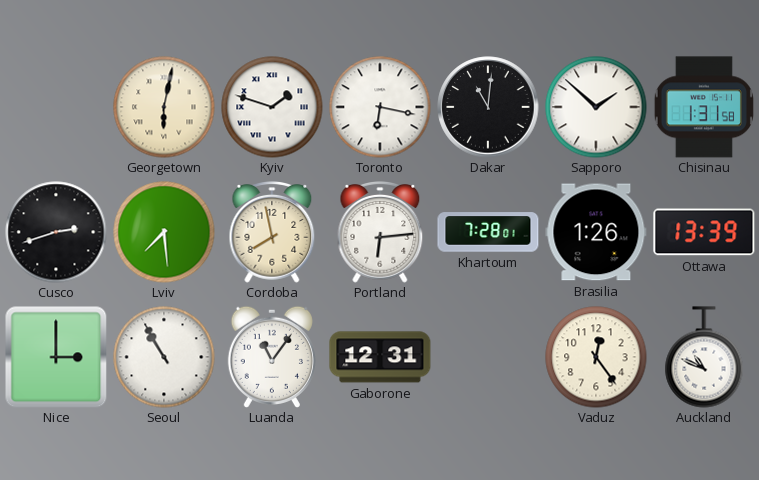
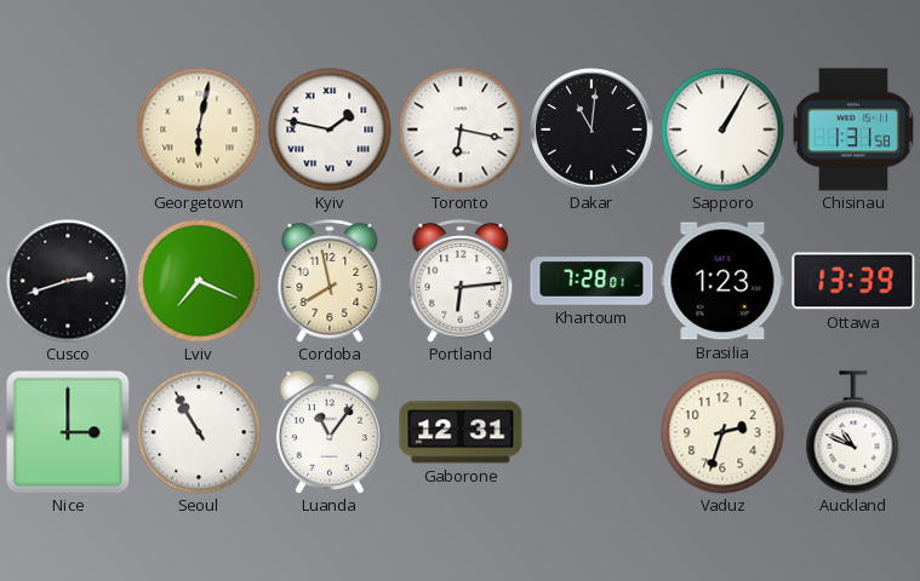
Kyiv: 1:48 -> 1:47
Sapporo: 1:52 -> 1:05
Lviv: 7:29 -> 7:19
Brasilia: 1:26 -> 1:23
Vaduz: 12:24 -> 2:33
